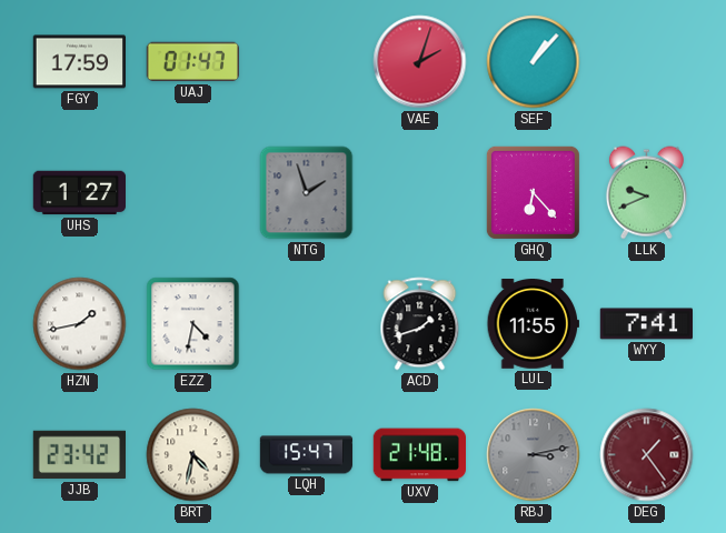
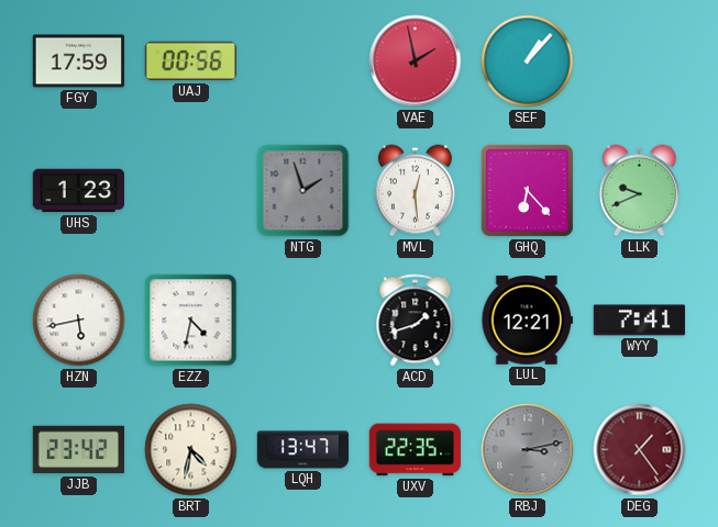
UAJ: 01:47 -> 00:56
VAE: 2:03 -> 1:58
UHS: 1:27 -> 1:23
MVL: none -> 12:29
HZN: 1:43 -> 5:43
LUL: 11:55 -> 12:21
LQH: 15:47 -> 13:47
UXV: 21:48 -> 22:35
